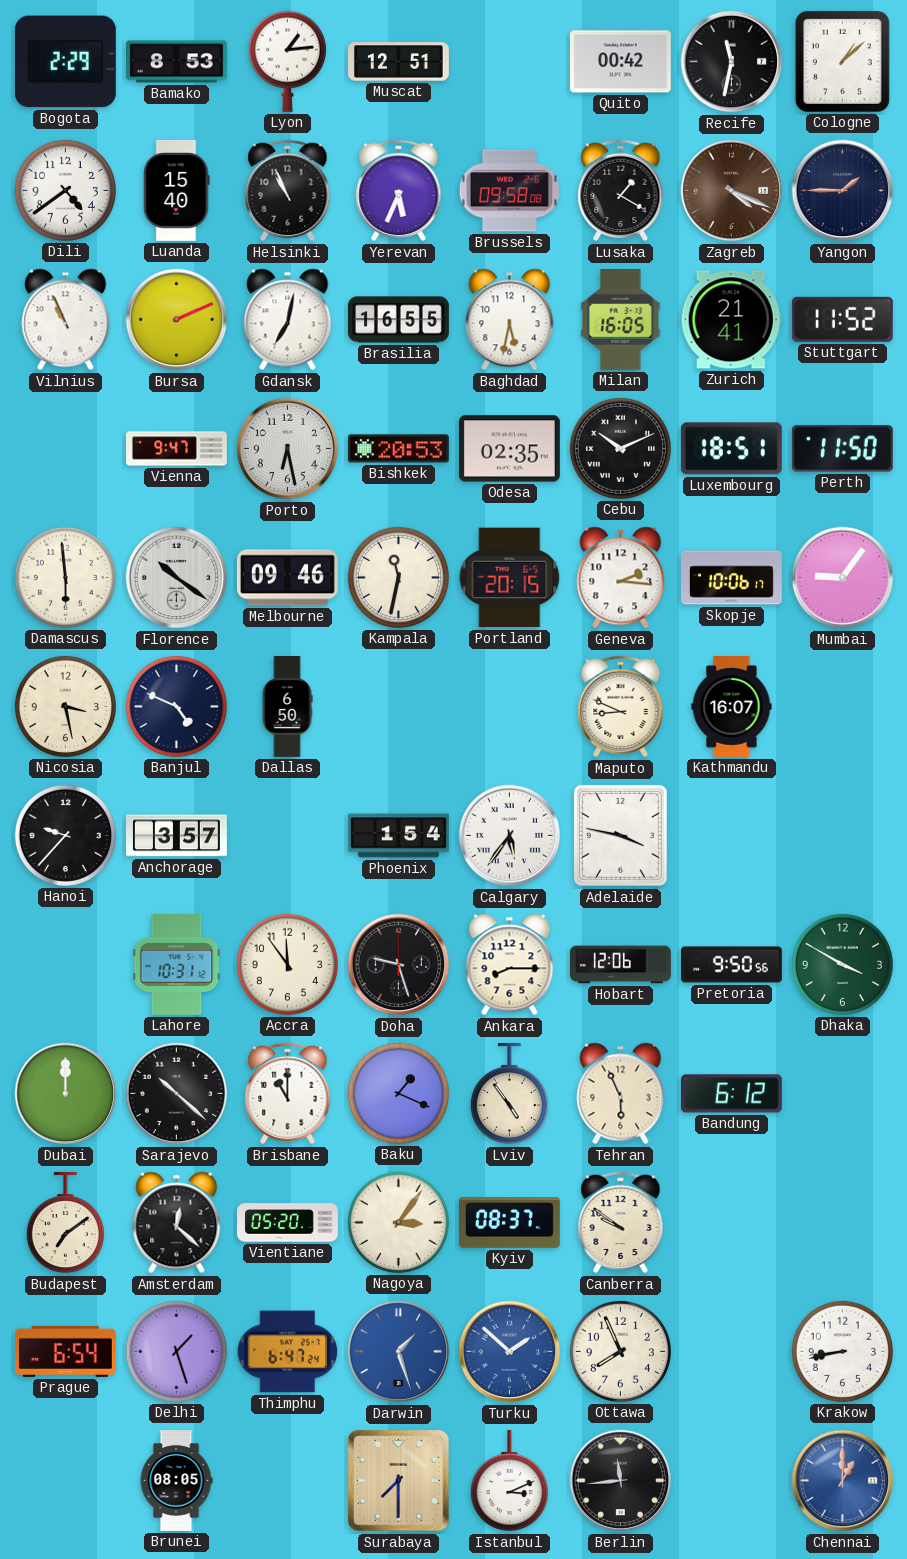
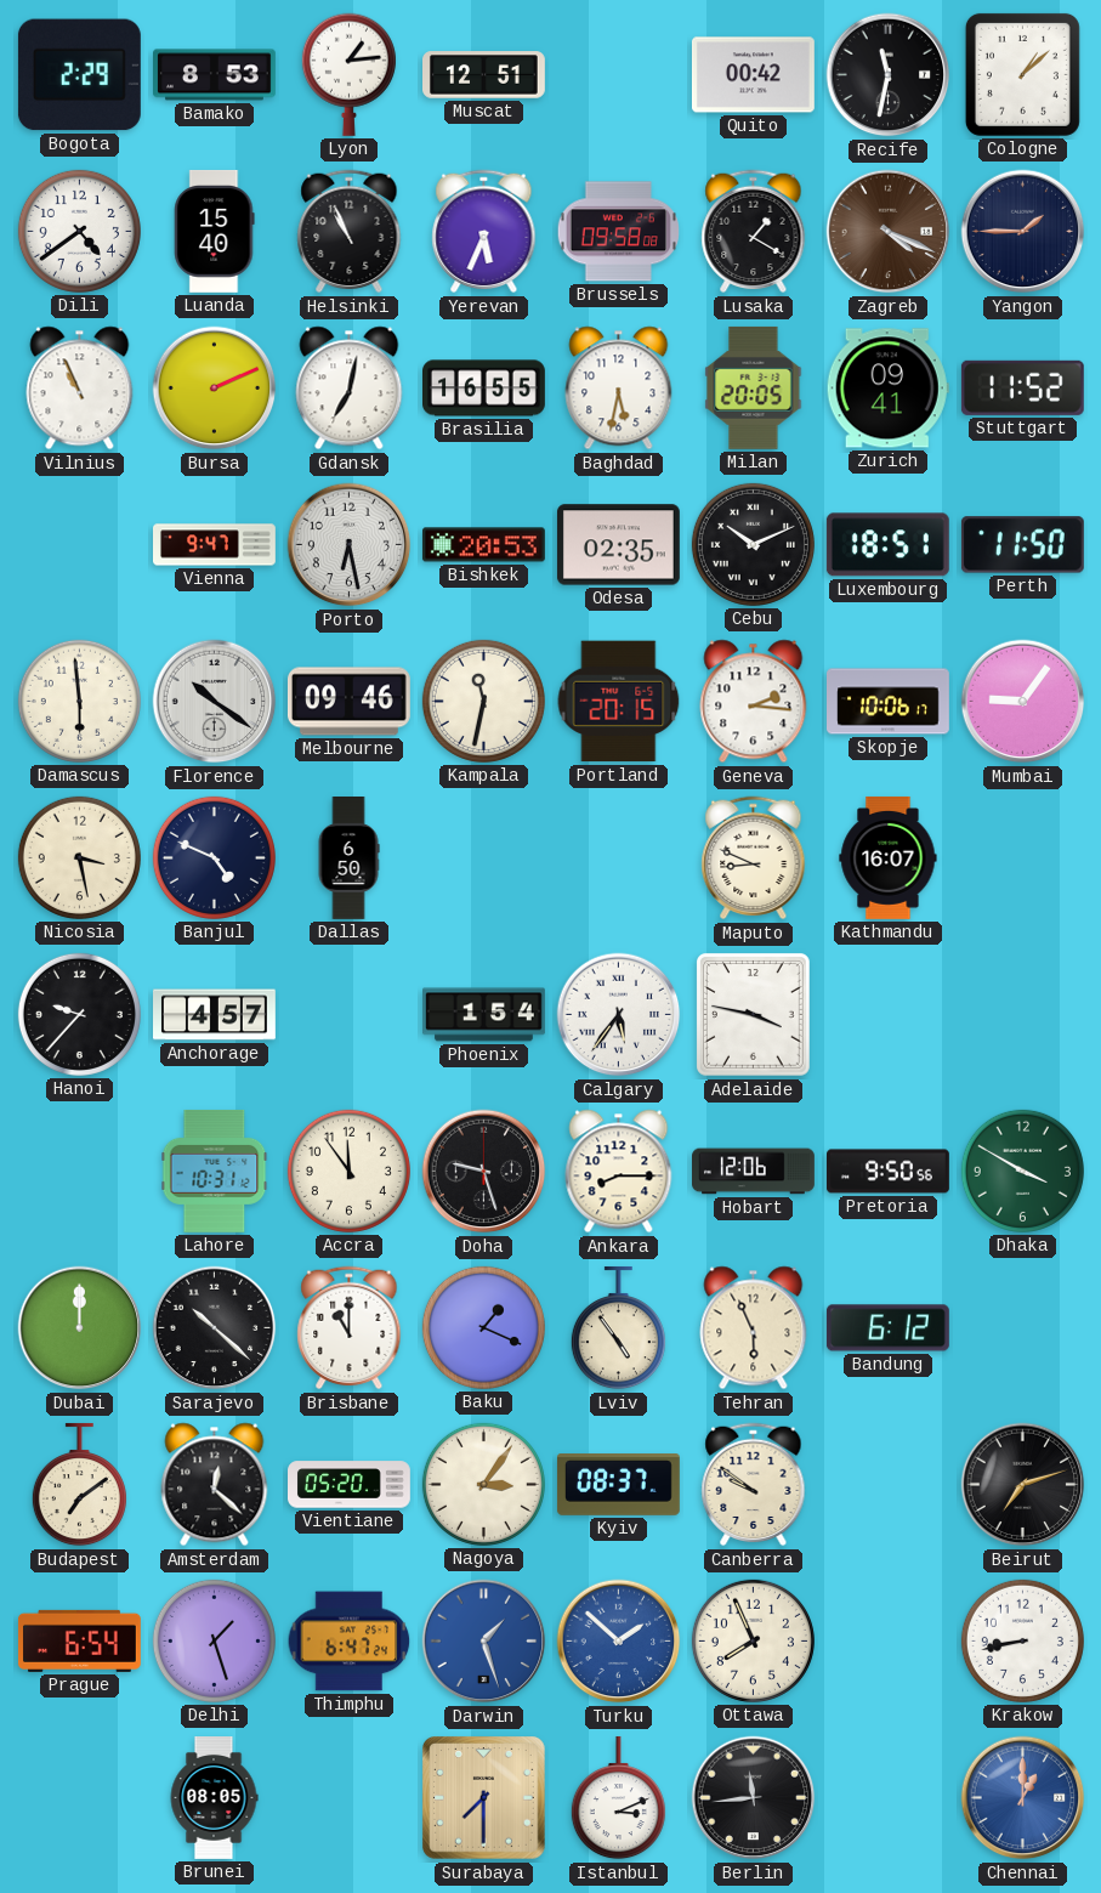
Milan: 16:05 -> 20:05
Zurich: 21:41 -> 09:41
Anchorage: 3:57 -> 4:57
Beirut: none -> 7:12
